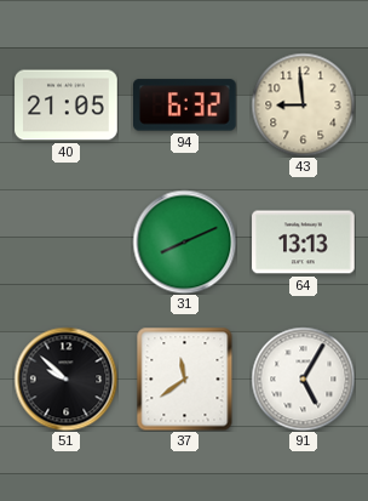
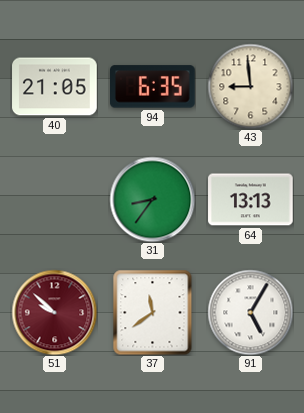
94: 6:32 -> 6:35
31: 8:11 -> 8:36
51 dial: black -> burgundy
